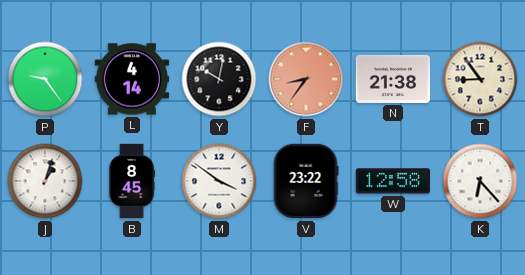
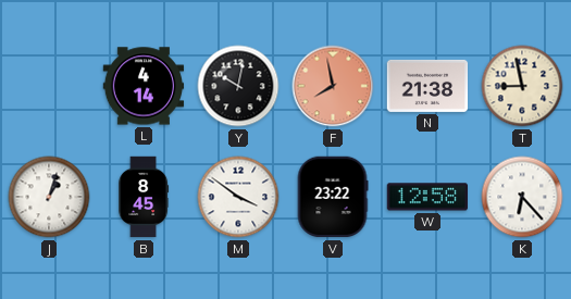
P: 9:24 -> none
F: 8:36 -> 7:58
T: 8:54 -> 8:58
